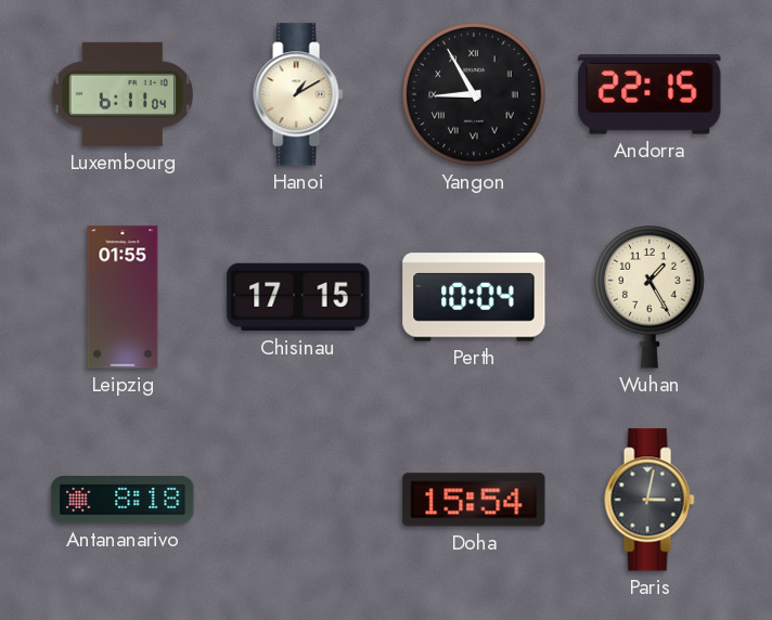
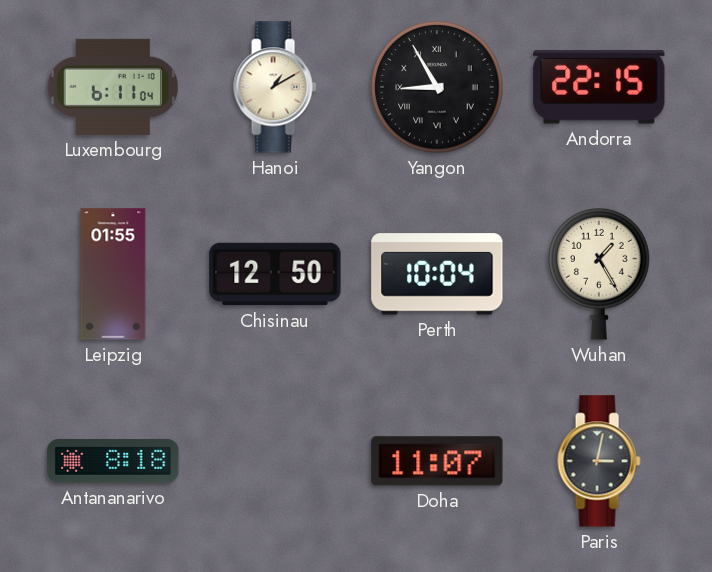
Chisinau: 17:15 -> 12:50
Doha: 15:54 -> 11:07
